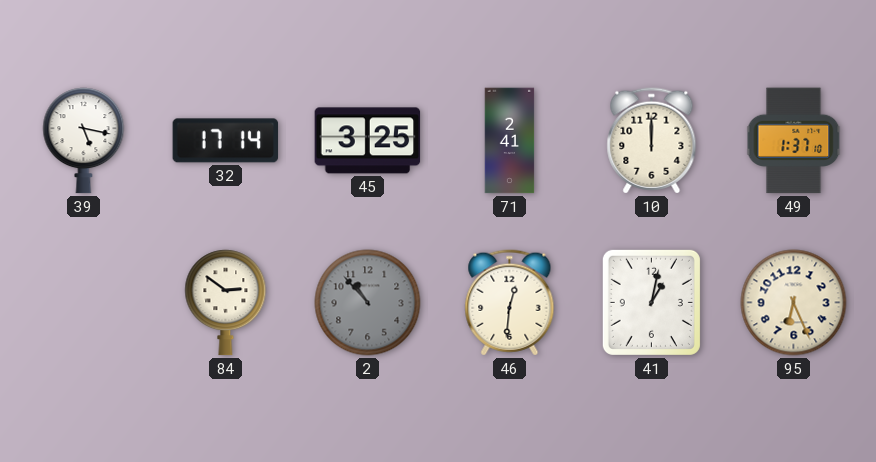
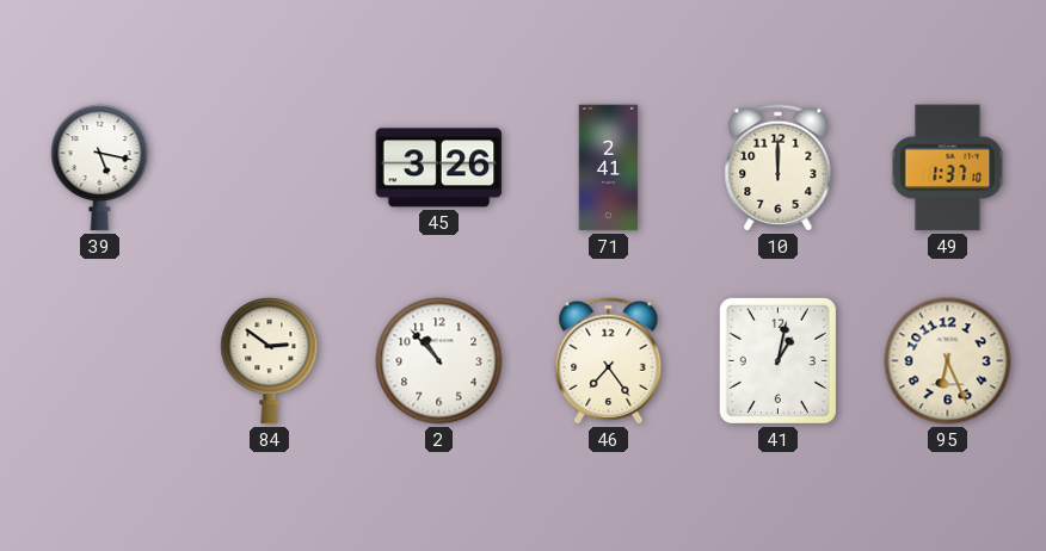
32: 17:14 -> none
45: 3:25 -> 3:26
2 dial: grey -> white
46: 12:31 -> 7:24
